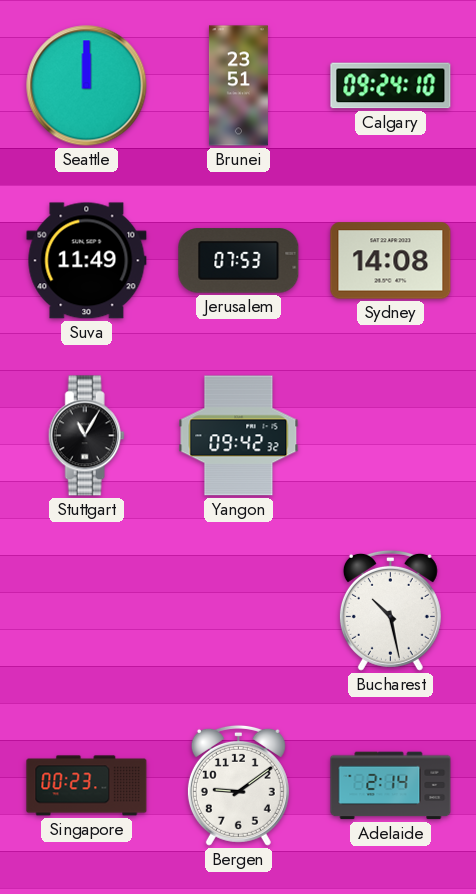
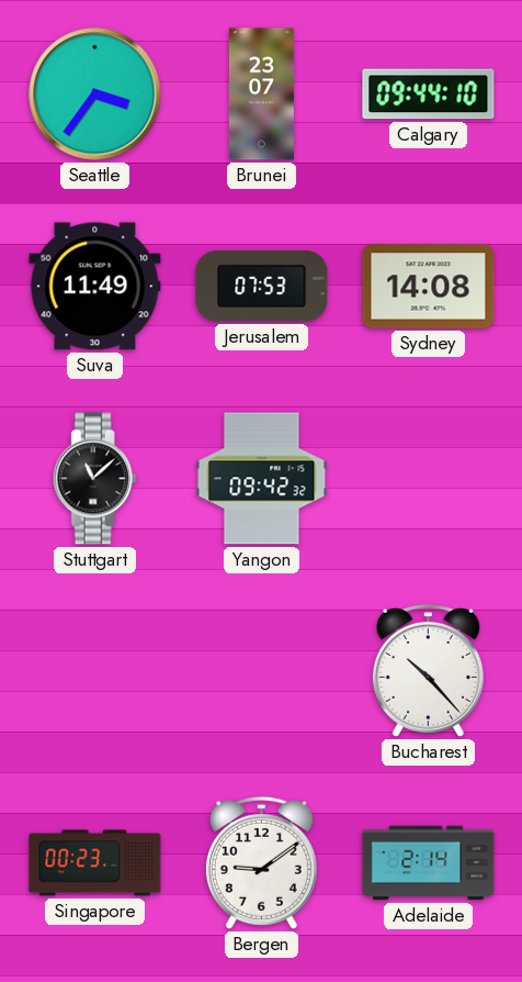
Seattle: 12:00 -> 3:36
Brunei: 23:51 -> 23:07
Calgary: 09:24 -> 09:44
Stuttgart: 11:05 -> 11:08
Bucharest: 10:28 -> 10:23
